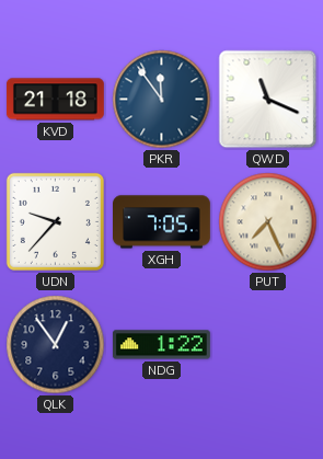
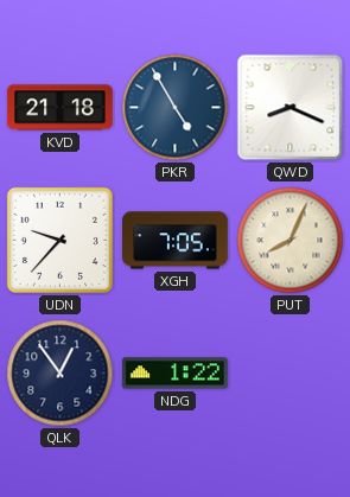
PKR: 11:54 -> 4:55
QWD: 11:19 -> 8:19
PUT: 7:26 -> 8:04
